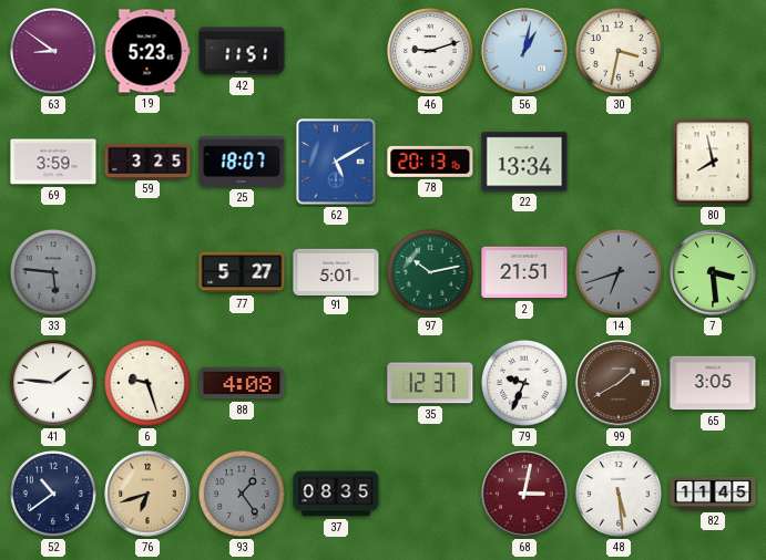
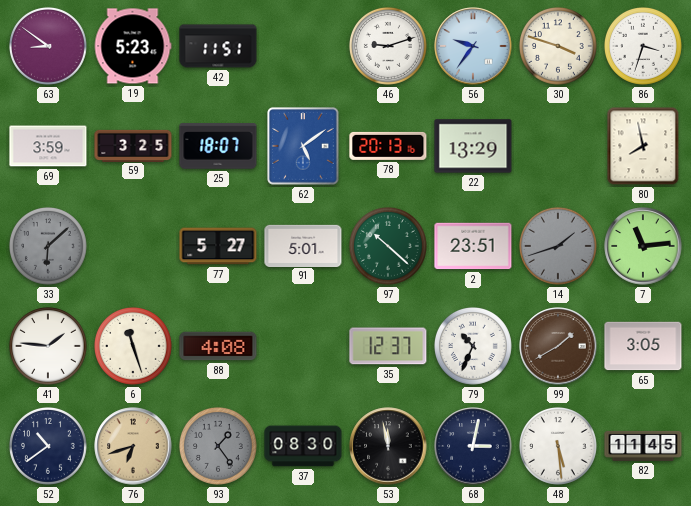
56: 1:02 -> 9:36
30: 3:32 -> 3:48
86: none -> 3:33
62: 5:10 -> 5:09
22: 13:34 -> 13:29
33: 5:46 -> 6:08
97: 10:13 -> 10:22
2: 21:51 -> 23:51
14: 6:42 -> 1:42
7: 3:29 -> 11:14
6: 9:27 -> 11:27
79: 9:34 -> 10:34
37: 08:35 -> 08:30
53: none -> 11:58
68 dial: burgundy -> navy
